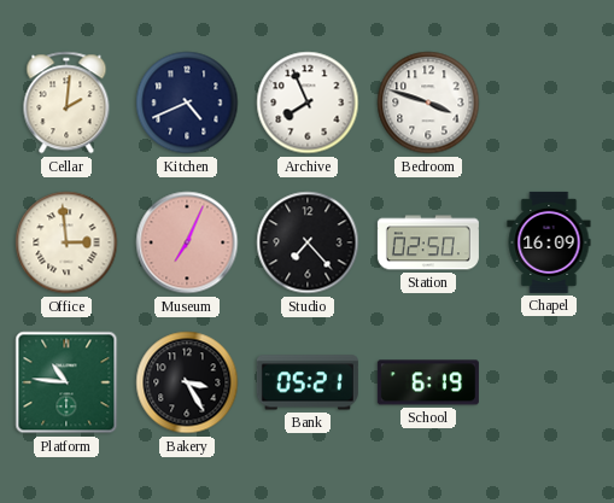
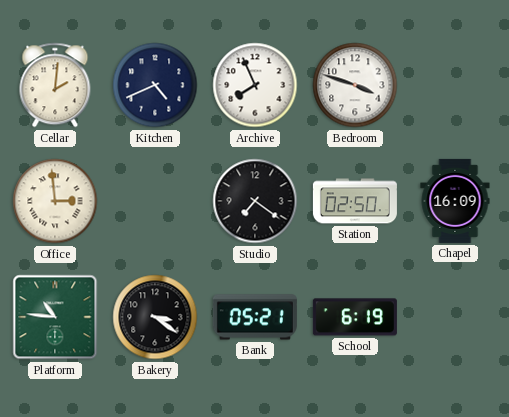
Museum: 7:04 -> none
Studio: 7:23 -> 7:21
Bakery: 3:25 -> 3:21
